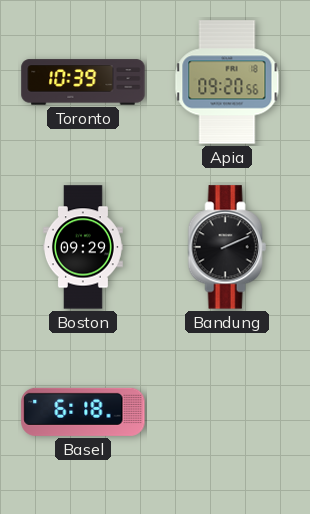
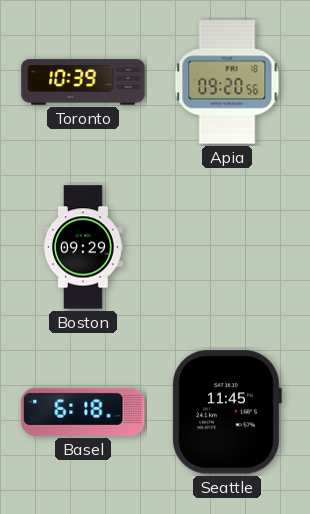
Bandung: 2:11 -> none
Seattle: none -> 11:45
